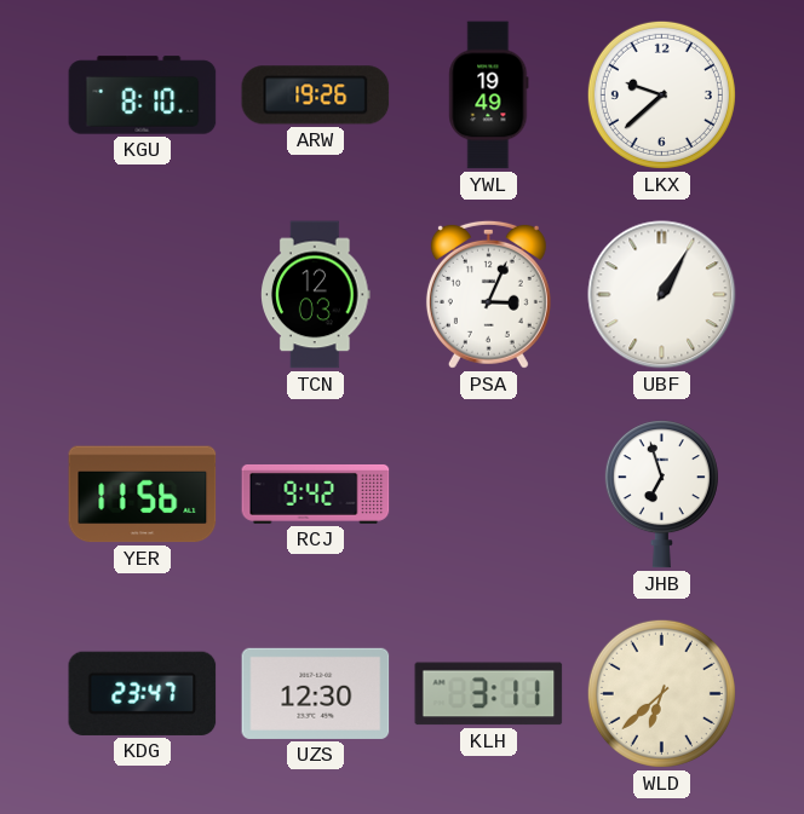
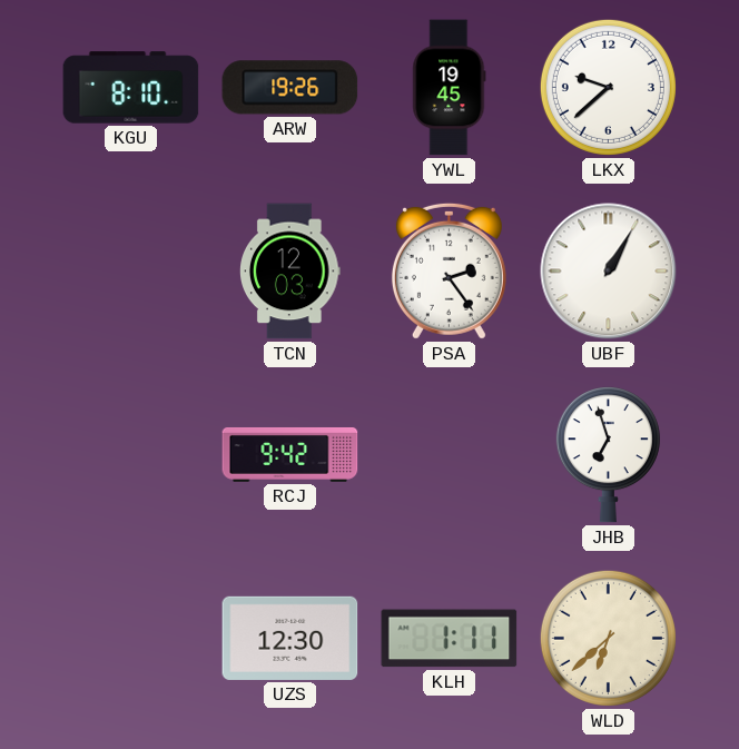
YWL: 19:49 -> 19:45
PSA: 3:04 -> 2:24
YER: 11:56 -> none
KDG: 23:47 -> none
KLH: 3:11 -> 1:11
